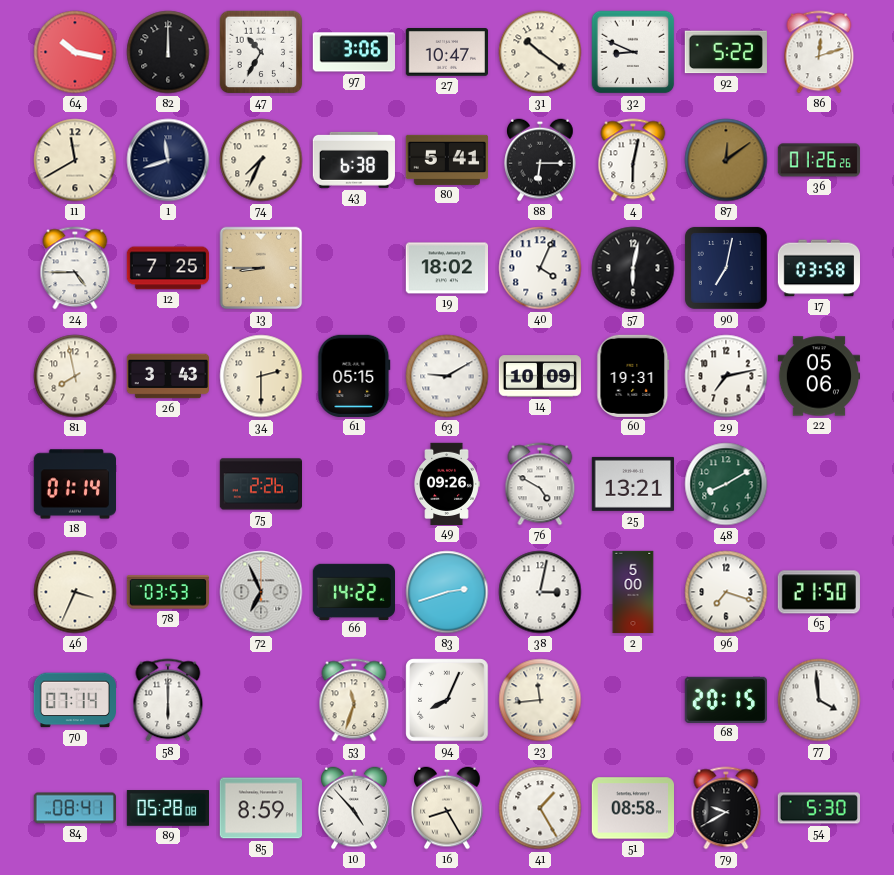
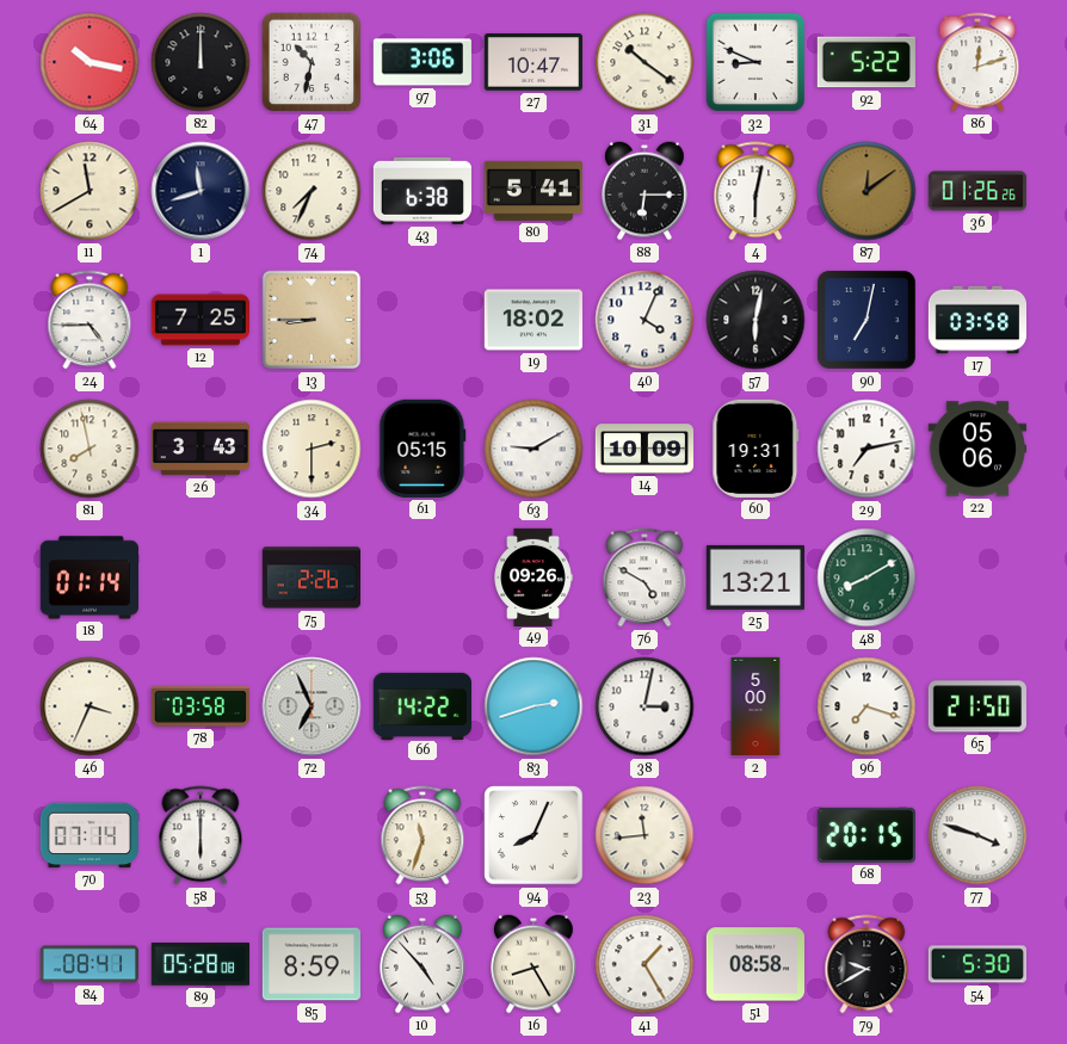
47: 10:35 -> 10:32
78: 03:53 -> 03:58
77: 3:59 -> 3:48
